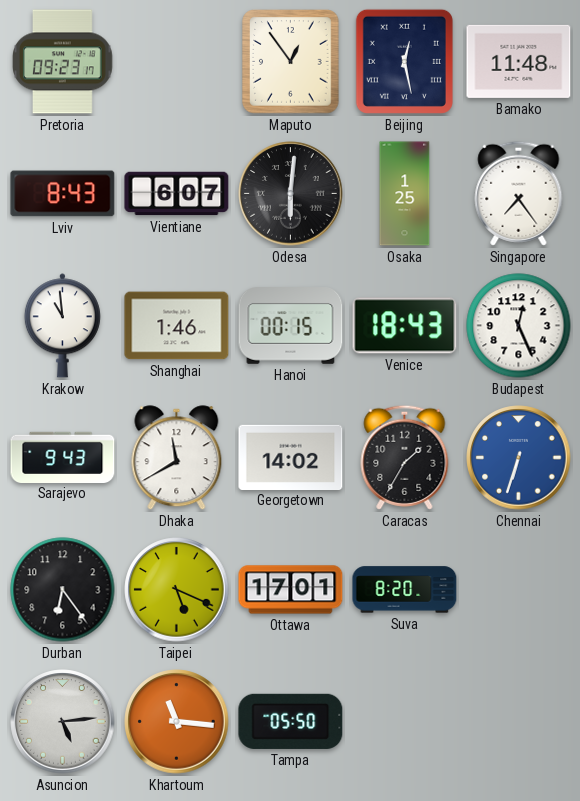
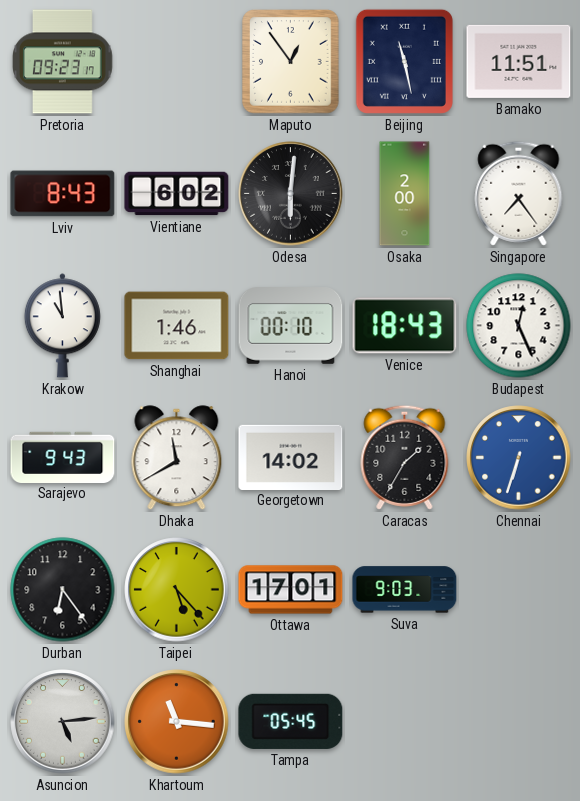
Beijing: 12:28 -> 11:28
Bamako: 11:48 -> 11:51
Vientiane: 6:07 -> 6:02
Osaka: 1:25 -> 2:00
Hanoi: 00:15 -> 00:10
Taipei: 5:19 -> 5:23
Suva: 8:20 -> 9:03
Tampa: 05:50 -> 05:45
